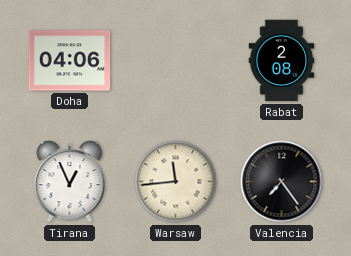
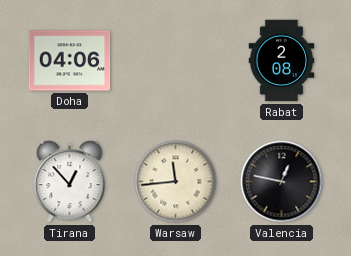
Tirana: 12:56 -> 12:53
Valencia: 7:24 -> 12:47
